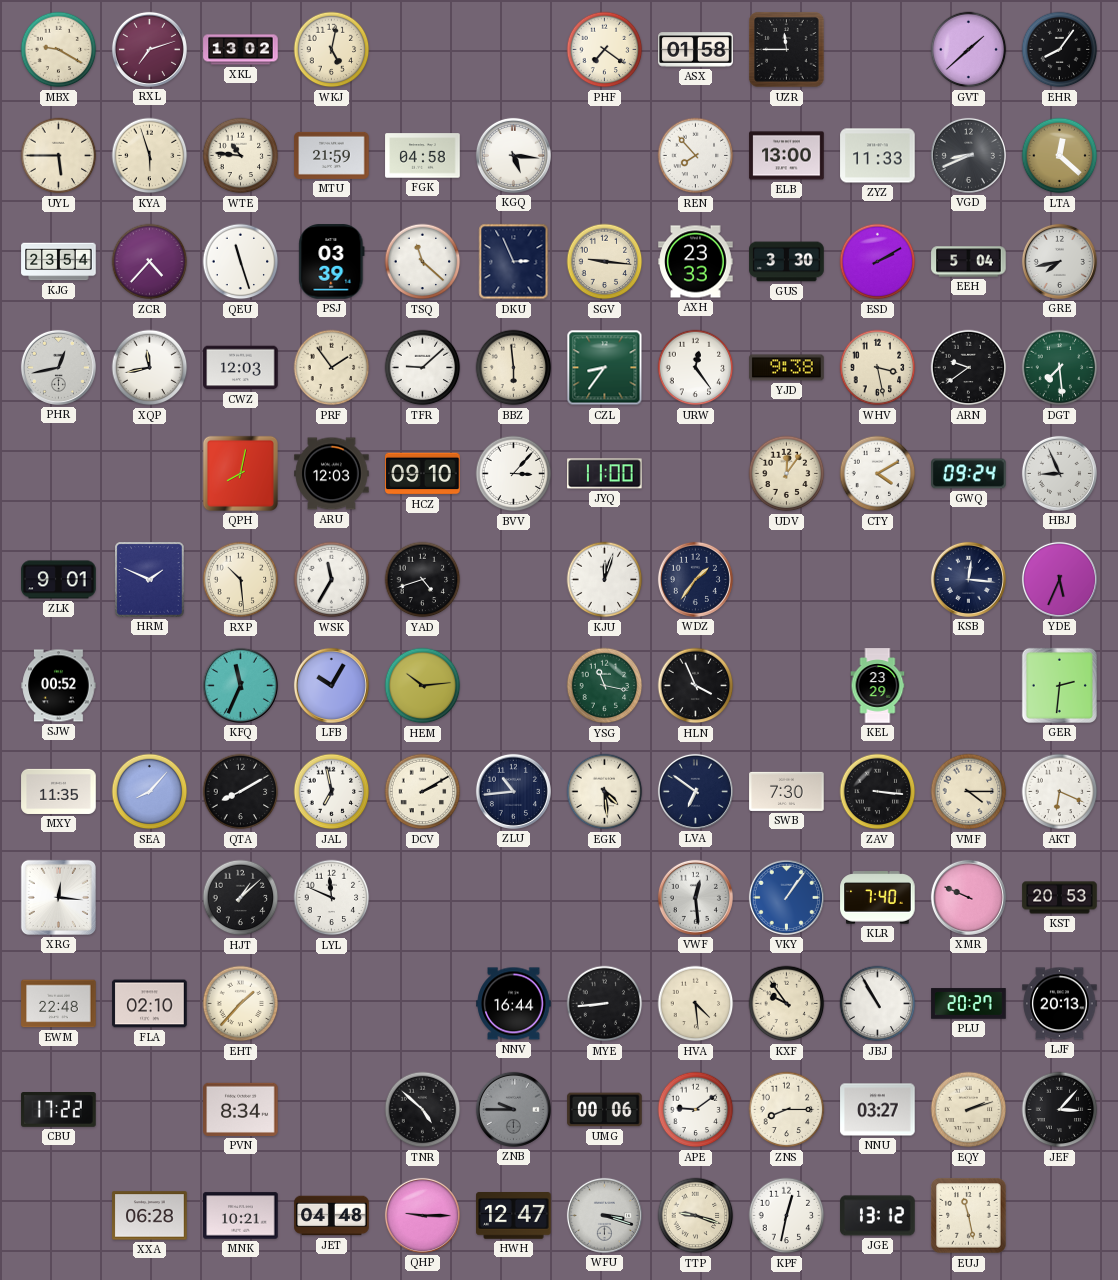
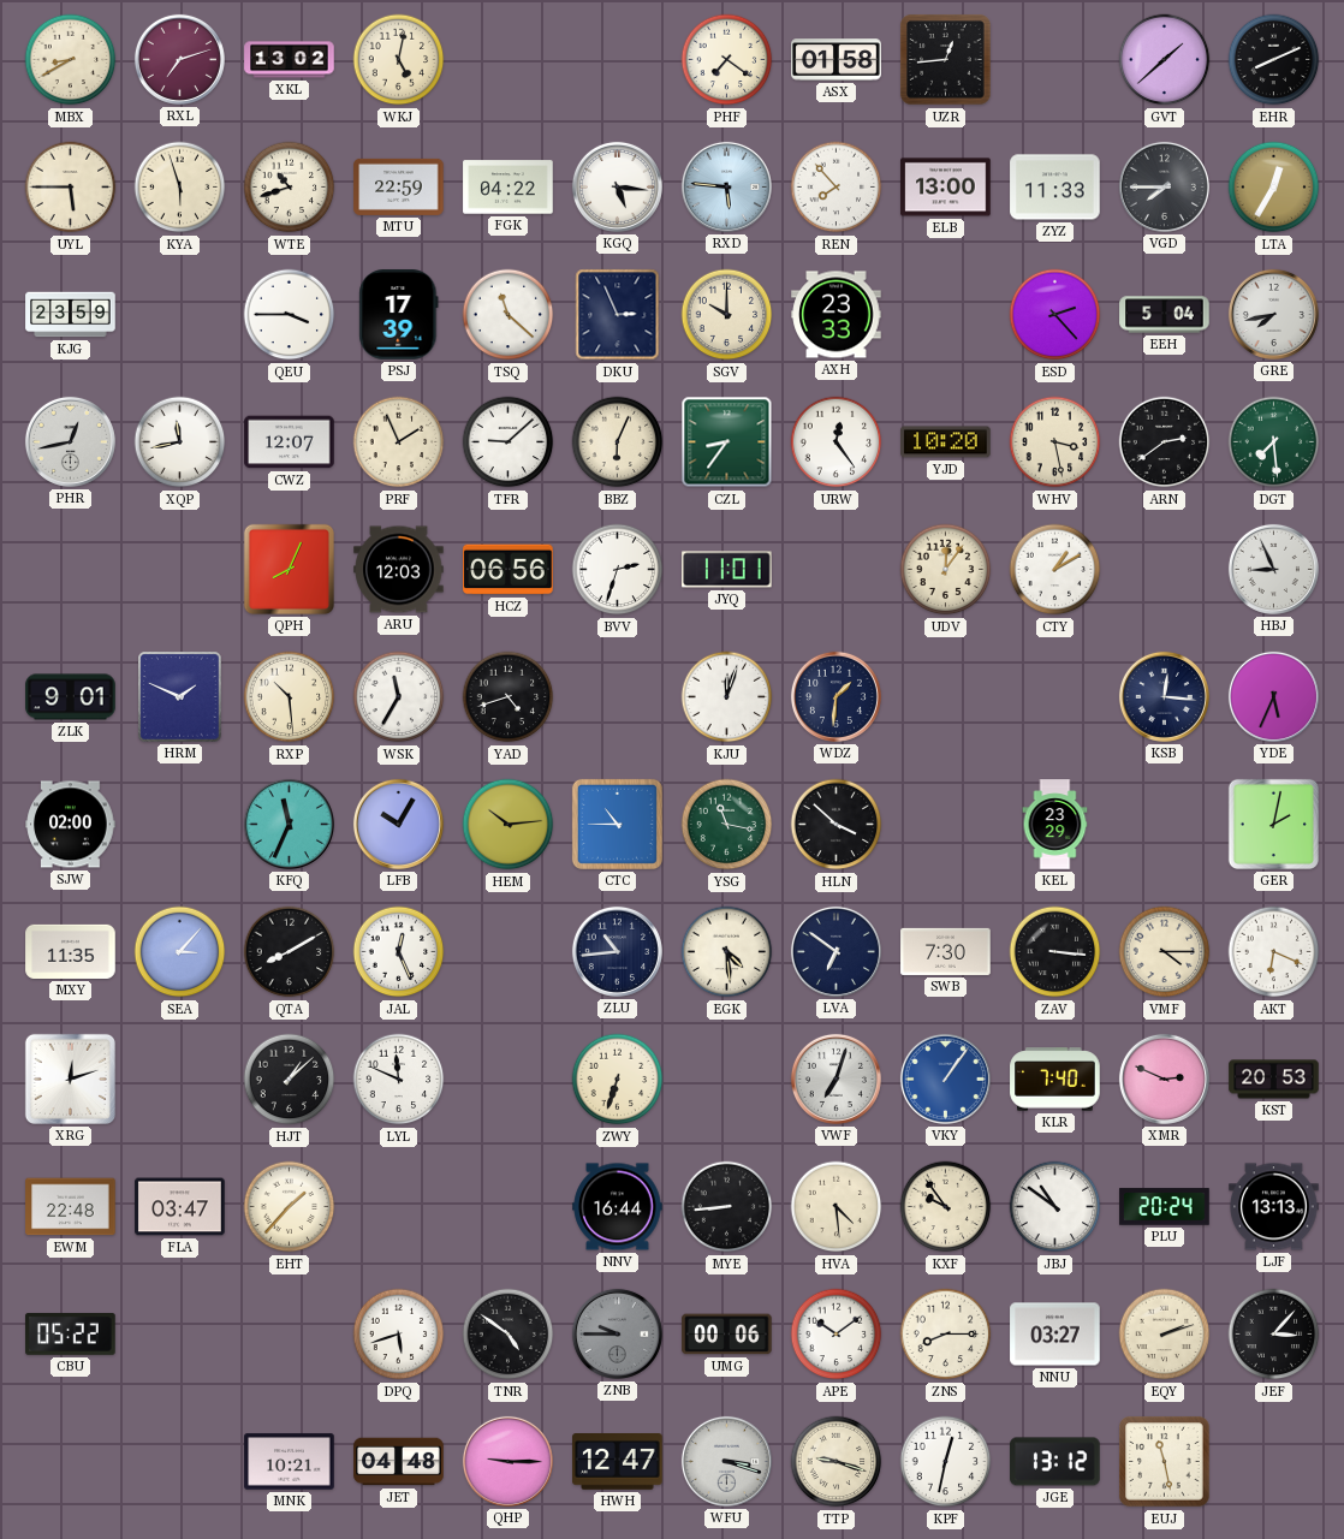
MBX: 9:20 -> 8:40
UZR: 11:45 -> 12:44
EHR: 8:06 -> 8:11
WTE: 10:46 -> 10:42
MTU: 21:59 -> 22:59
FGK: 04:58 -> 04:22
RXD: none -> 5:46
VGD: 8:41 -> 7:45
LTA: 12:22 -> 12:35
KJG: 23:54 -> 23:59
ZCR: 4:37 -> none
QEU: 11:27 -> 3:45
PSJ: 03:39 -> 17:39
SGV: 9:16 -> 10:00
GUS: 3:30 -> none
ESD: 2:10 -> 2:23
CWZ: 12:03 -> 12:07
PRF: 1:54 -> 1:56
BBZ: 5:59 -> 6:04
YJD: 9:38 -> 10:20
ARN: 9:39 -> 2:39
QPH: 8:02 -> 8:04
HCZ: 09:10 -> 06:56
BVV: 3:07 -> 2:33
JYQ: 11:00 -> 11:01
CTY: 4:10 -> 1:10
GWQ: 09:24 -> none
WDZ: 1:36 -> 1:31
SJW: 00:52 -> 02:00
CTC: none -> 10:45
HLN: 3:56 -> 3:52
GER: 2:31 -> 2:02
SEA: 8:07 -> 3:07
JAL: 6:58 -> 12:26
DCV: 2:10 -> none
XRG: 12:16 -> 12:12
ZWY: none -> 6:33
VWF: 12:29 -> 7:03
XMR: 9:49 -> 2:49
FLA: 02:10 -> 03:47
JBJ: 10:55 -> 10:51
PLU: 20:27 -> 20:24
LJF: 20:13 -> 13:13
CBU: 17:22 -> 05:22
PVN: 8:34 -> none
DPQ: none -> 5:42
TNR: 4:52 -> 4:51
APE: 9:09 -> 10:09
XXA: 06:28 -> none
